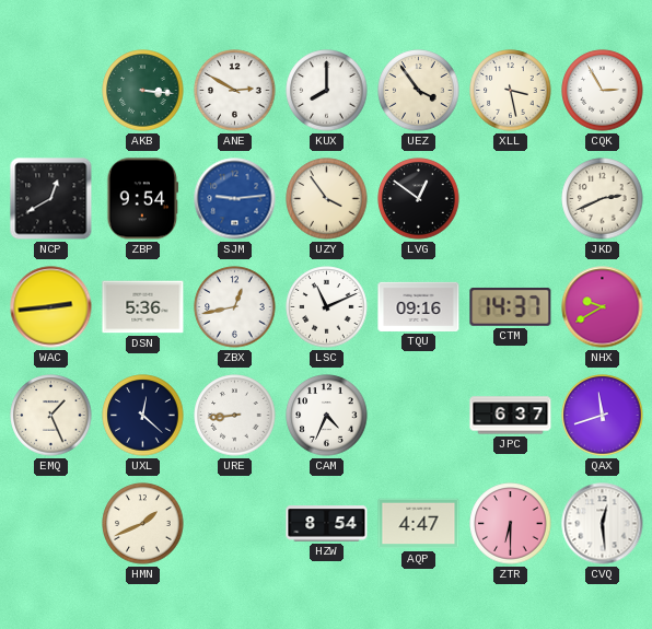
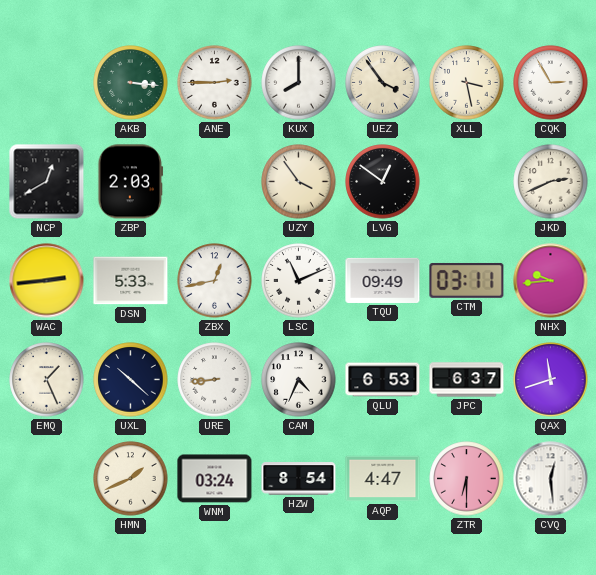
ANE: 2:50 -> 2:45
ZBP: 9:54 -> 2:03
SJM: 9:14 -> none
DSN: 5:36 -> 5:33
TQU: 09:16 -> 09:49
CTM: 14:37 -> 03:11
NHX: 9:40 -> 9:44
UXL: 12:22 -> 10:22
QLU: none -> 6:53
WNM: none -> 03:24
